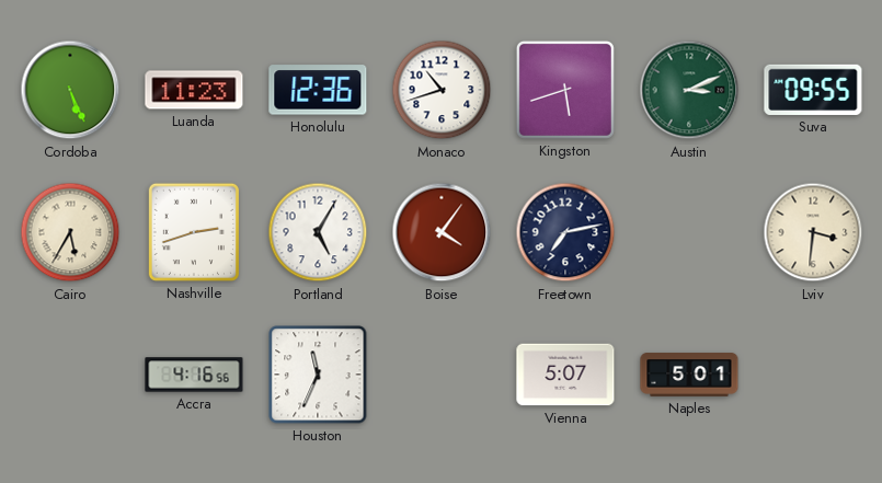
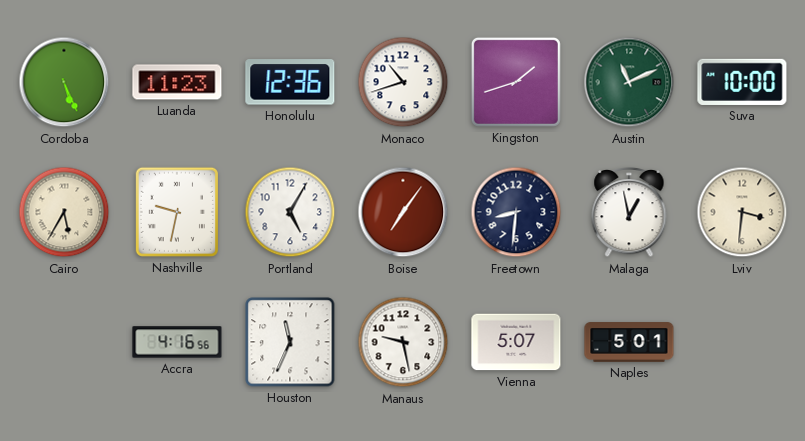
Kingston: 5:42 -> 1:42
Austin: 3:11 -> 11:11
Suva: 09:55 -> 10:00
Nashville: 2:42 -> 9:32
Boise: 4:06 -> 7:06
Freetown: 7:13 -> 8:31
Malaga: none -> 12:58
Manaus: none -> 9:28
